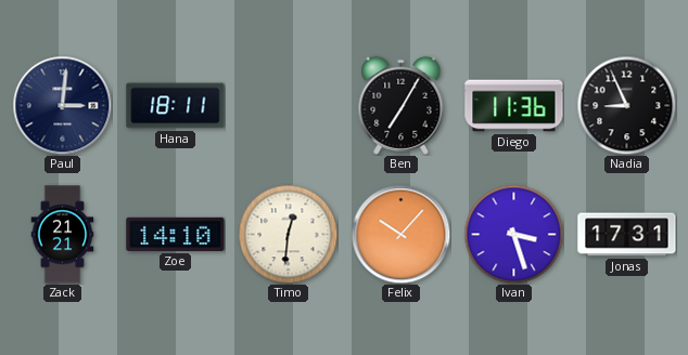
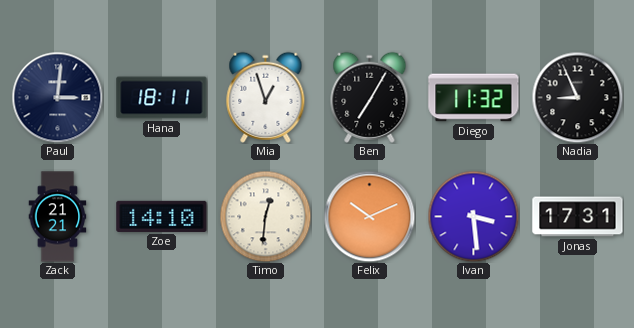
Mia: none -> 12:57
Diego: 11:36 -> 11:32
Felix: 10:07 -> 10:11
Ivan: 3:27 -> 3:29
